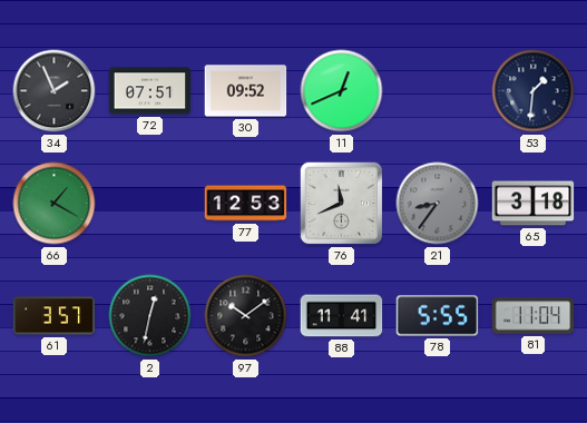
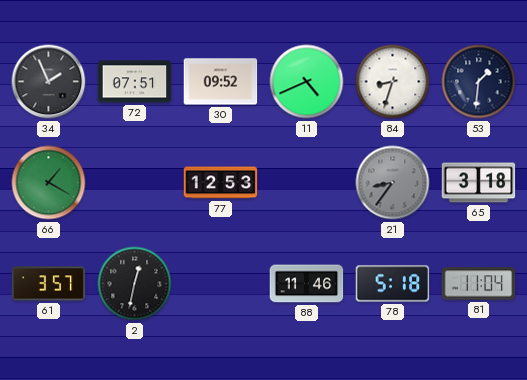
11: 12:41 -> 4:41
84: none -> 8:33
76: 11:41 -> none
97: 10:09 -> none
88: 11:41 -> 11:46
78: 5:55 -> 5:18
